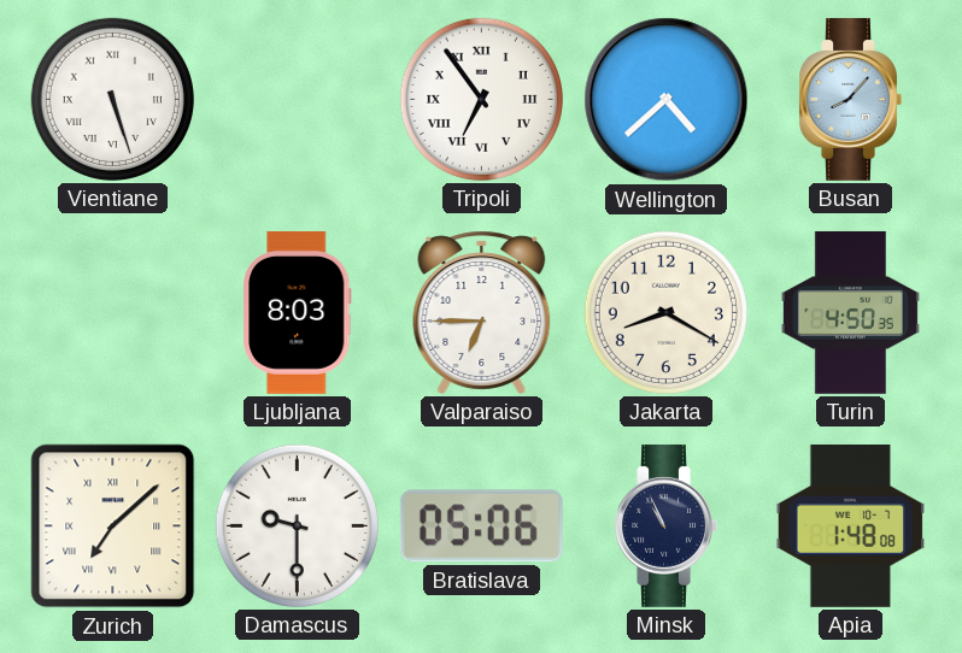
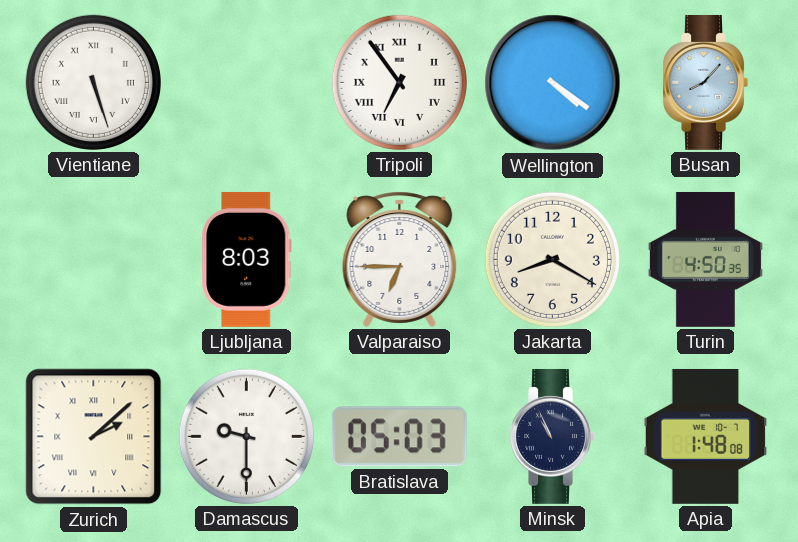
Wellington: 4:38 -> 4:21
Zurich: 7:08 -> 2:08
Bratislava: 05:06 -> 05:03
